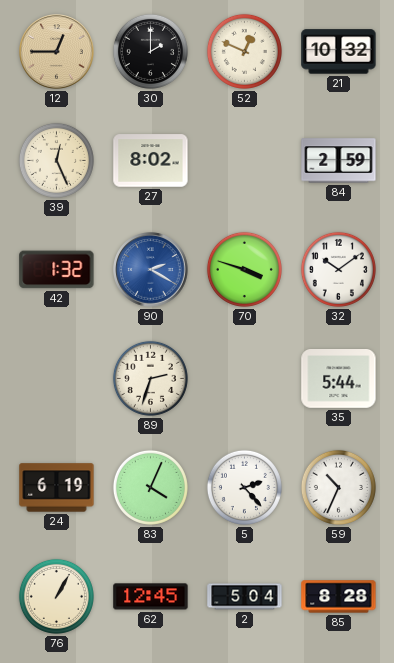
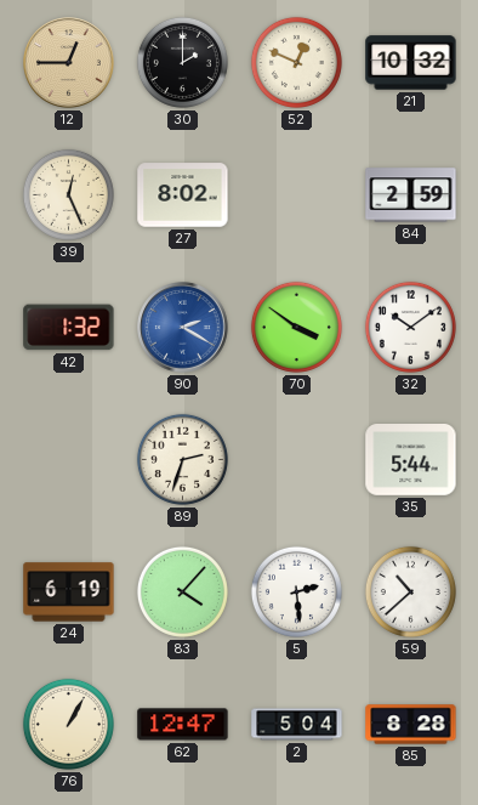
70: 3:48 -> 3:51
83: 4:04 -> 4:07
5: 2:23 -> 2:29
59: 10:34 -> 10:38
62: 12:45 -> 12:47
